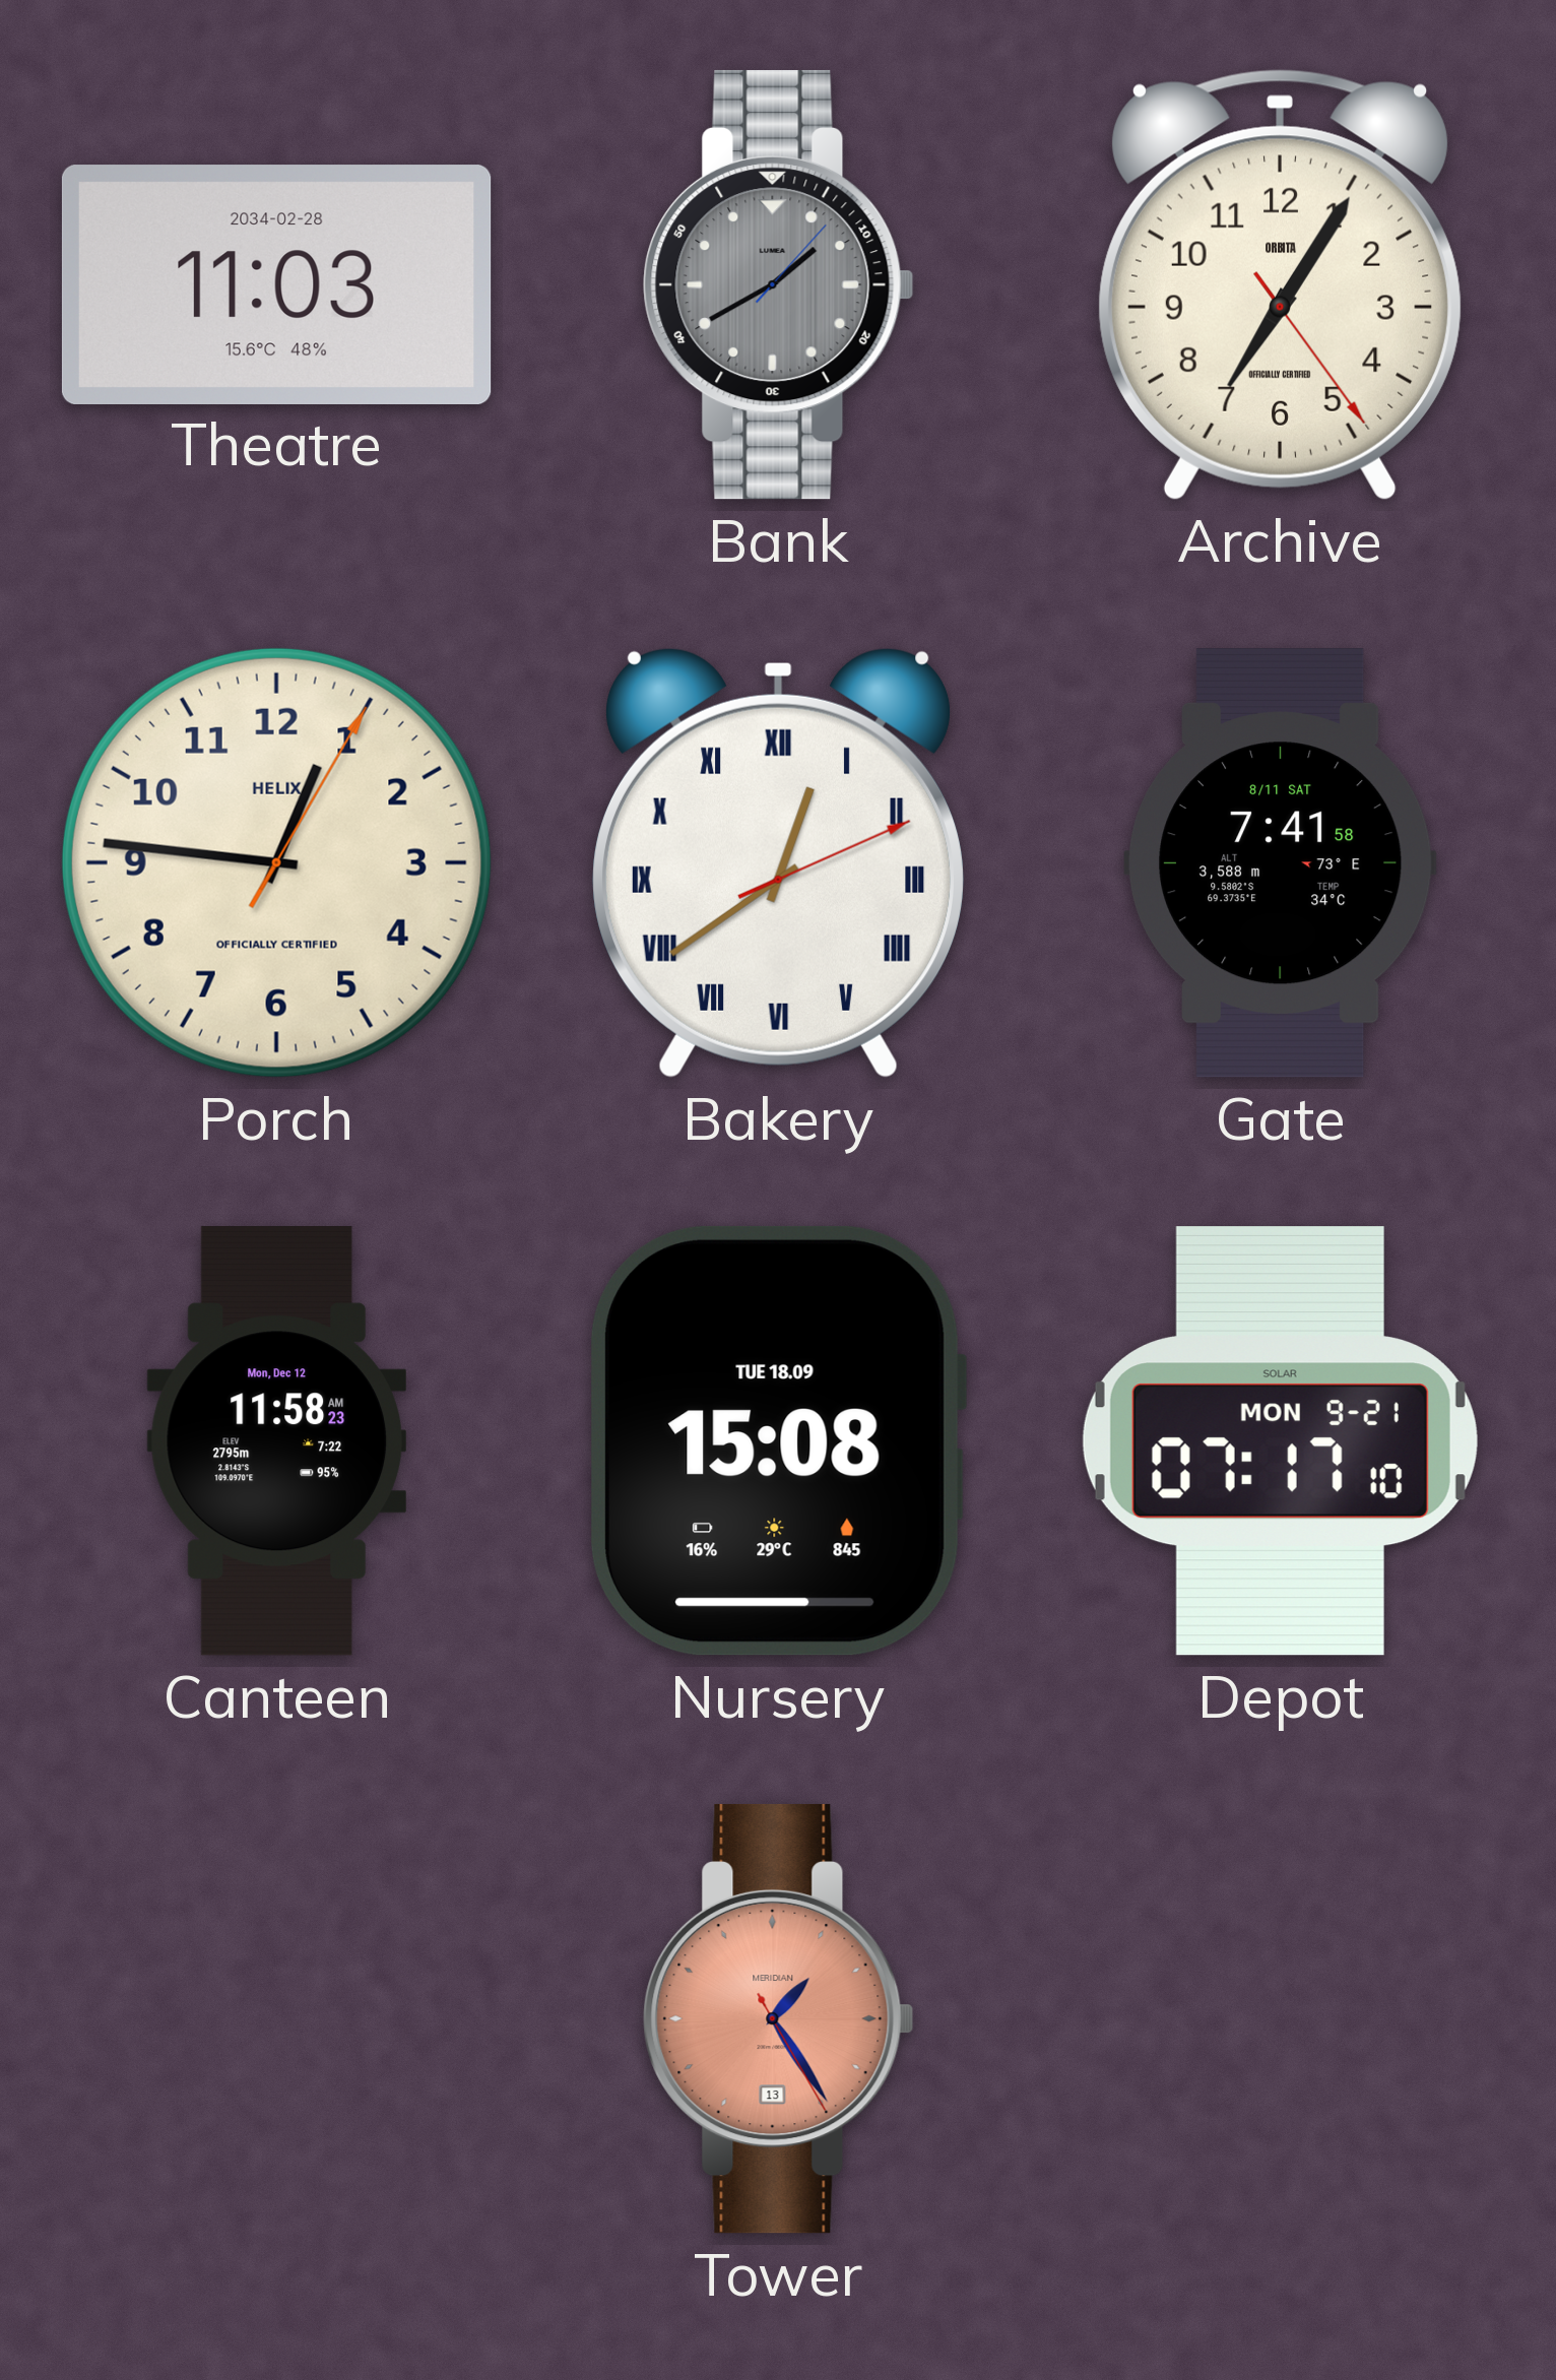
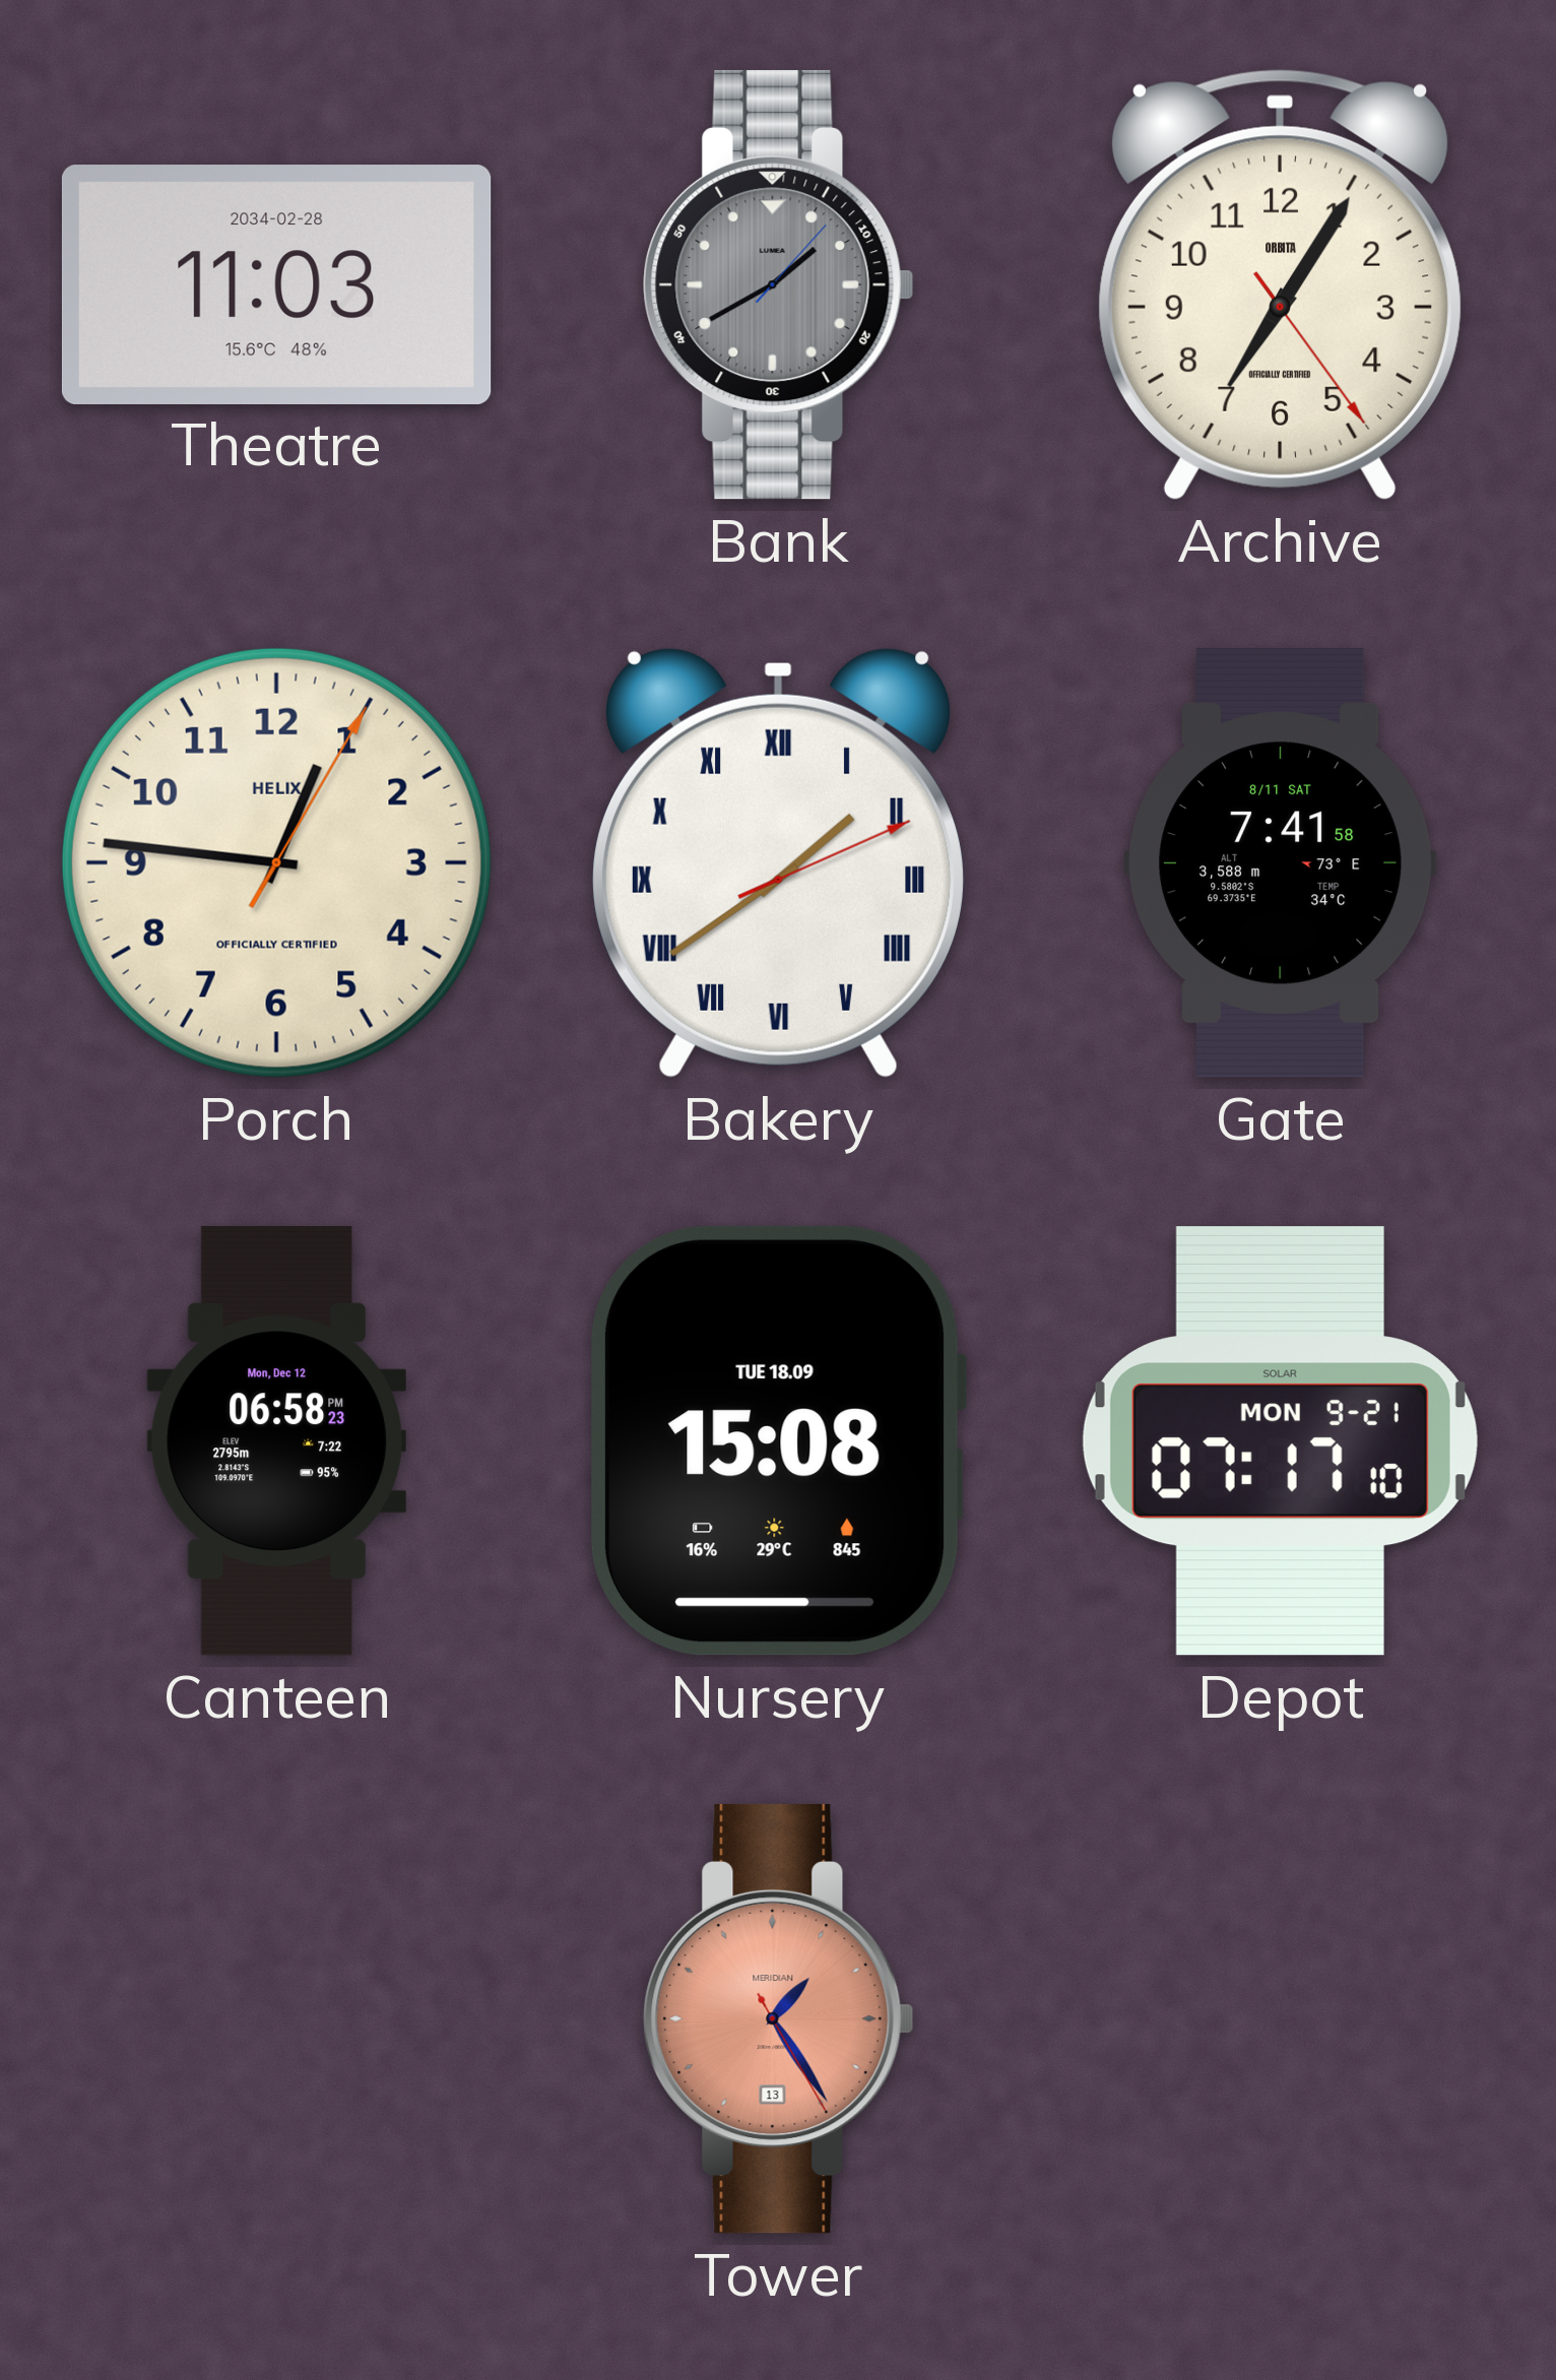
Bakery: 12:39 -> 1:39
Canteen: 11:58 -> 06:58
